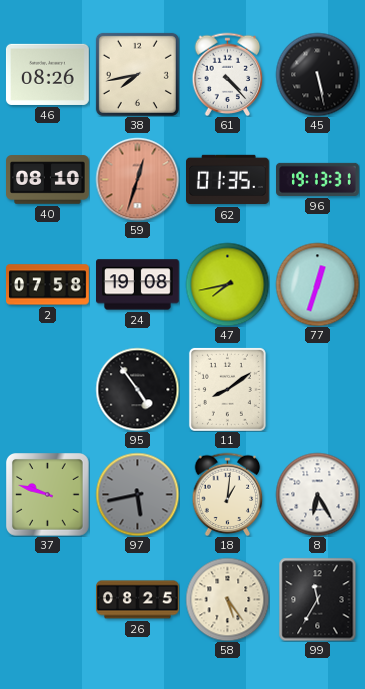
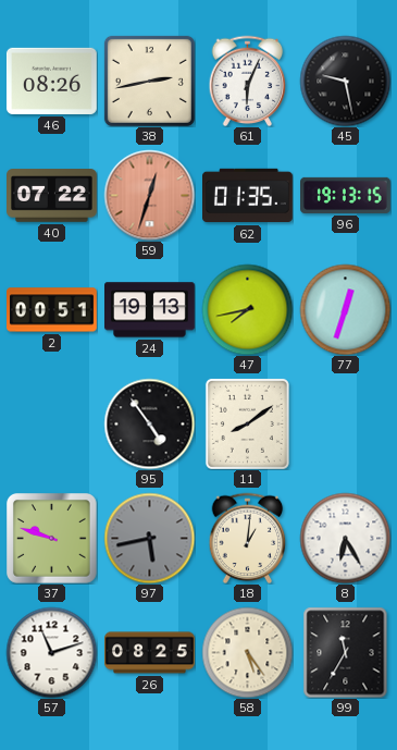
38: 7:43 -> 2:43
61: 4:23 -> 6:04
45: 5:28 -> 9:28
40: 08:10 -> 07:22
96: 19:13:31 -> 19:13:15
2: 07:58 -> 00:51
24: 19:08 -> 19:13
57: none -> 11:12
